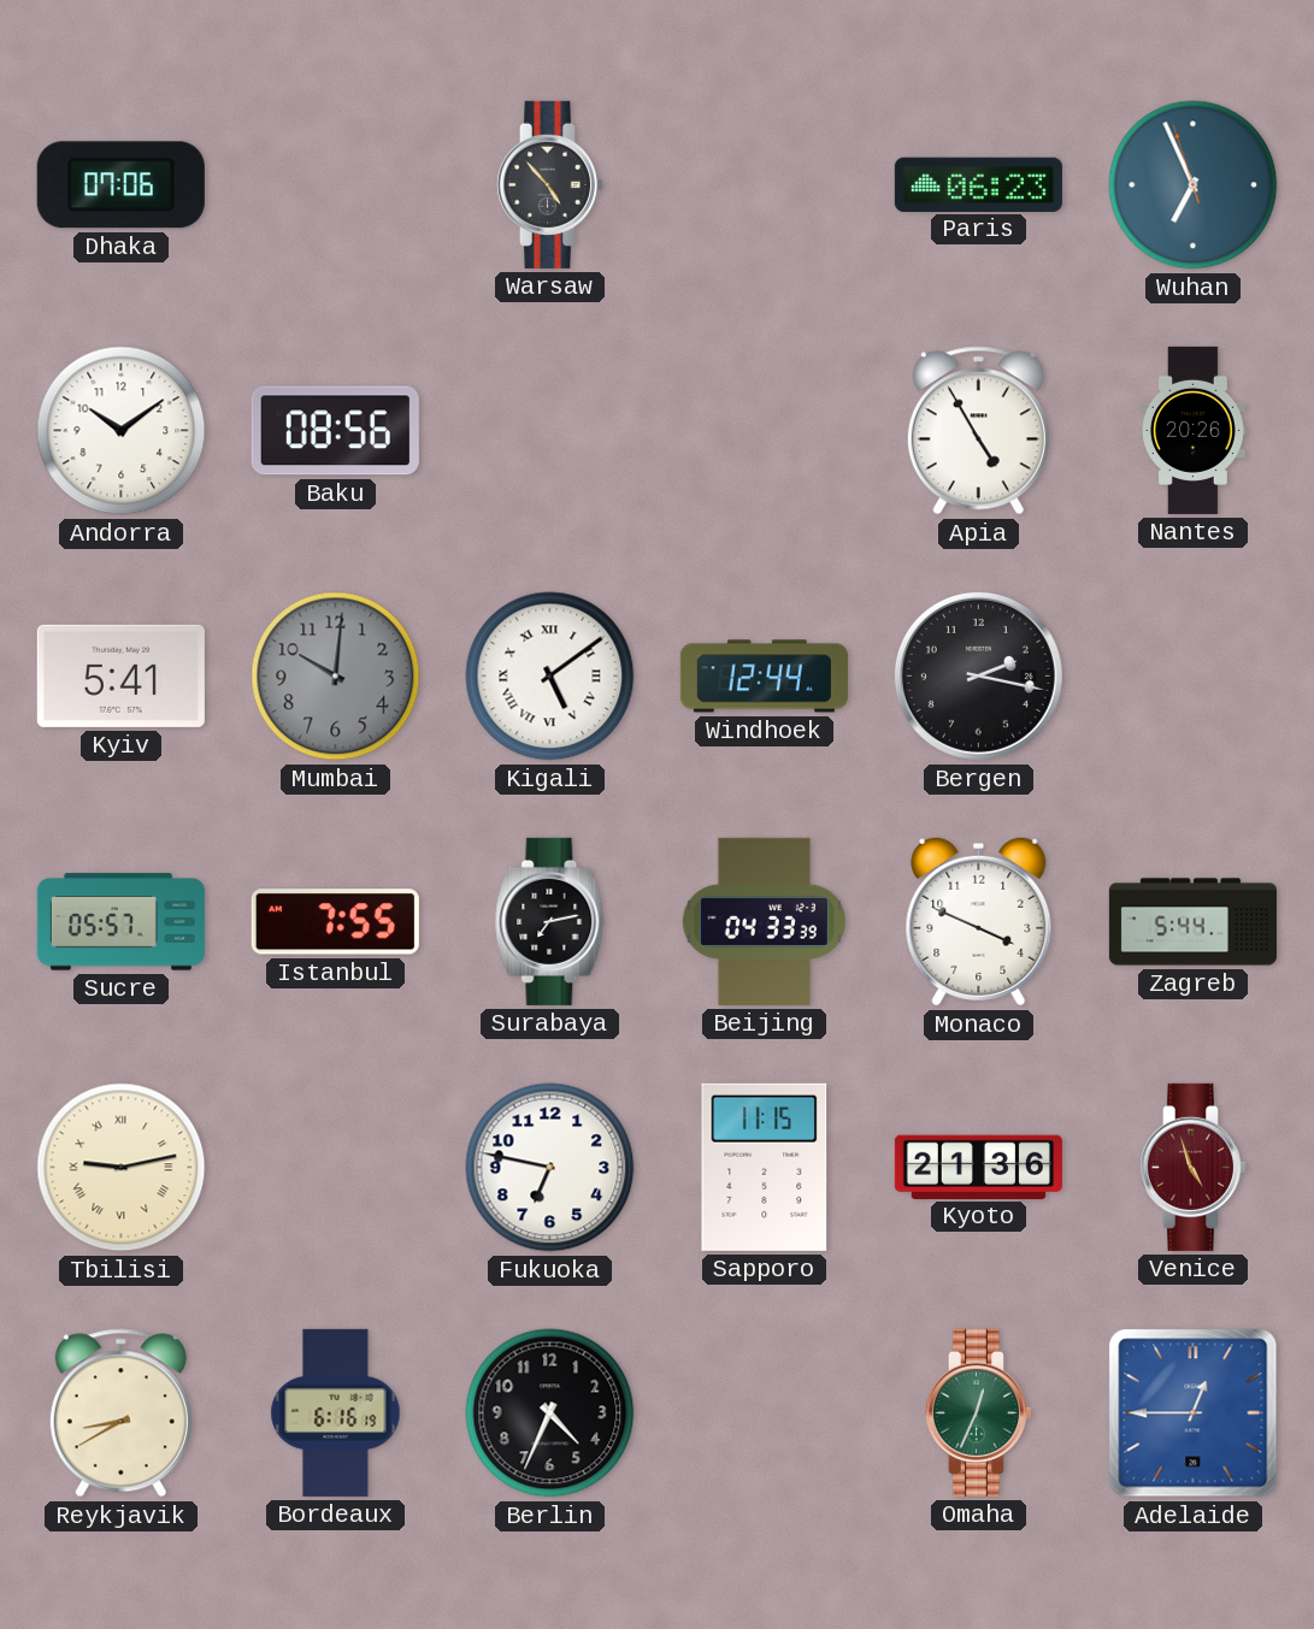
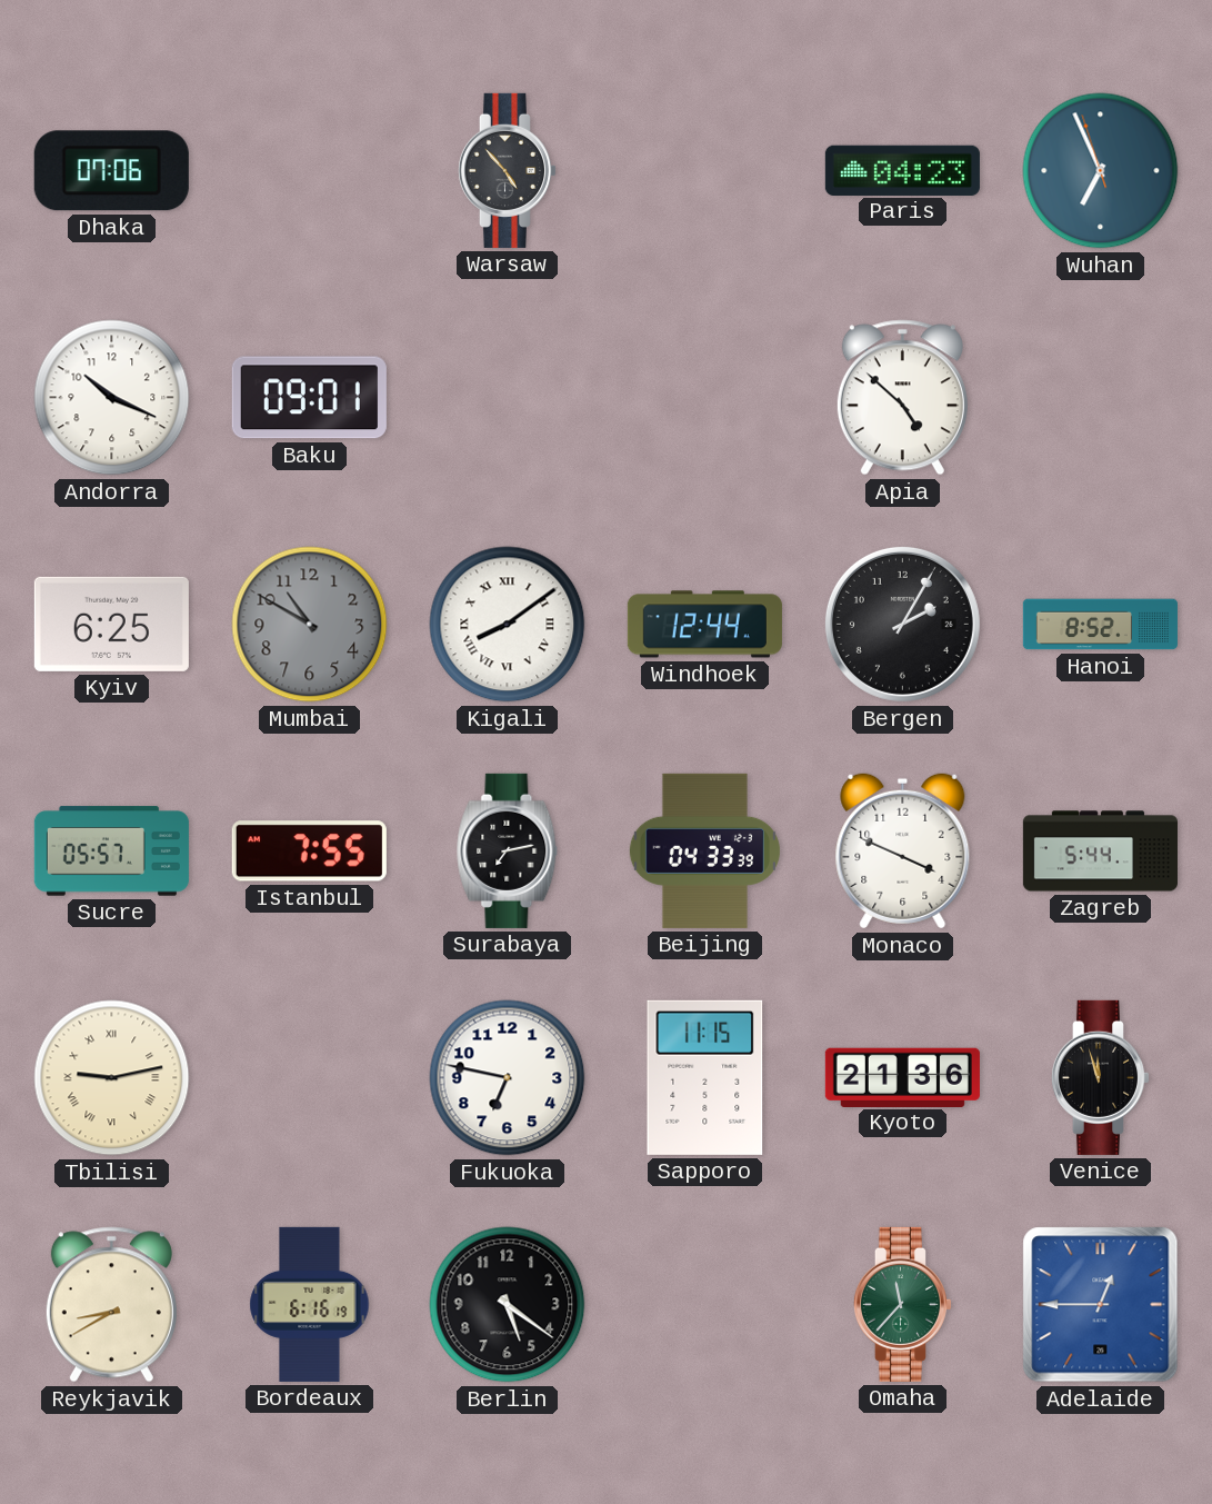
Paris: 06:23 -> 04:23
Andorra: 10:09 -> 10:19
Baku: 08:56 -> 09:01
Apia: 4:55 -> 4:52
Nantes: 20:26 -> none
Kyiv: 5:41 -> 6:25
Mumbai: 10:01 -> 10:50
Kigali: 5:09 -> 8:09
Bergen: 2:17 -> 2:05
Hanoi: none -> 8:52
Venice: 4:57 -> 11:57
Venice dial: burgundy -> black
Berlin: 4:34 -> 5:21
Omaha: 12:34 -> 11:37
